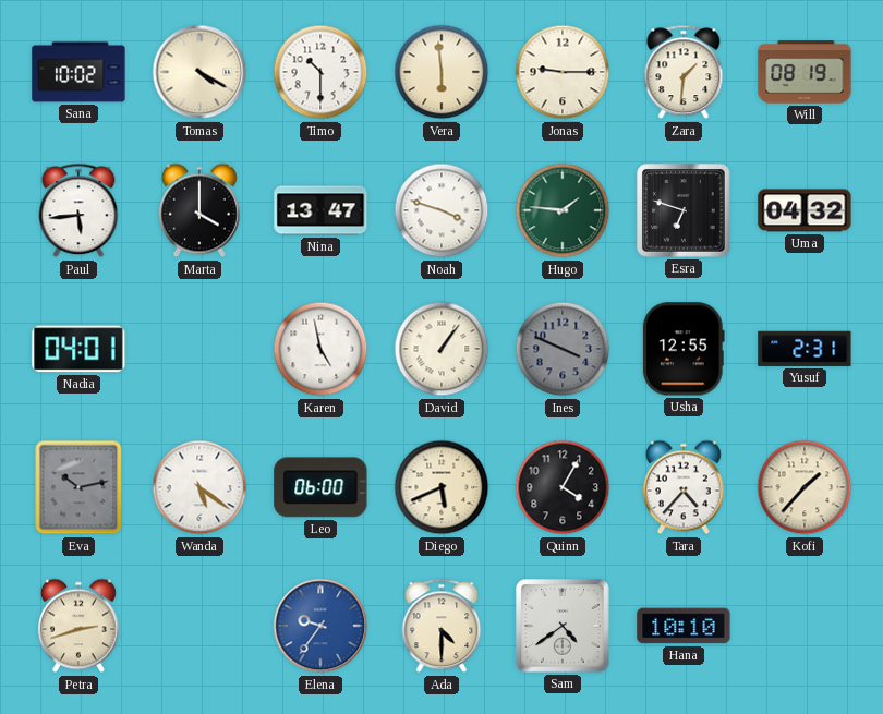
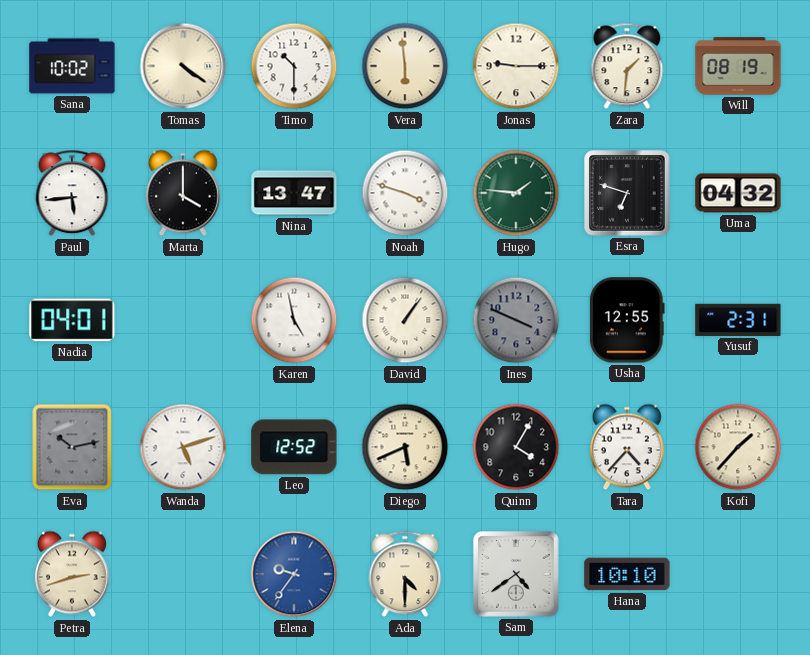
Tomas: 4:20 -> 4:21
Wanda: 5:21 -> 5:12
Leo: 06:00 -> 12:52
